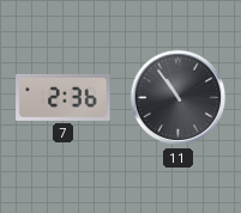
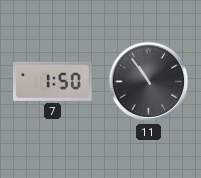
7: 2:36 -> 1:50
